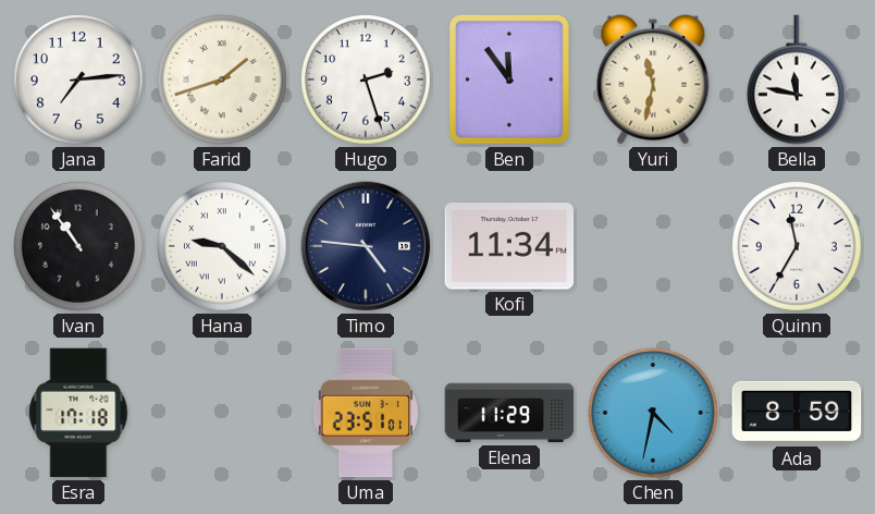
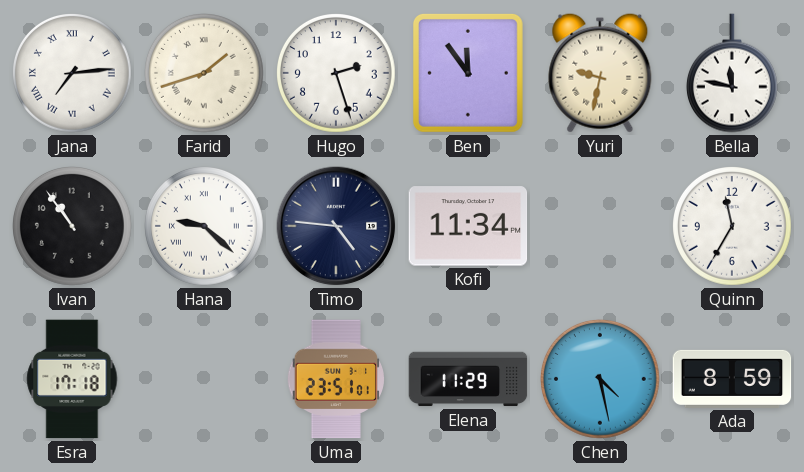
Jana numerals: Arabic -> Roman
Yuri: 11:32 -> 9:32
Chen: 4:32 -> 4:28
